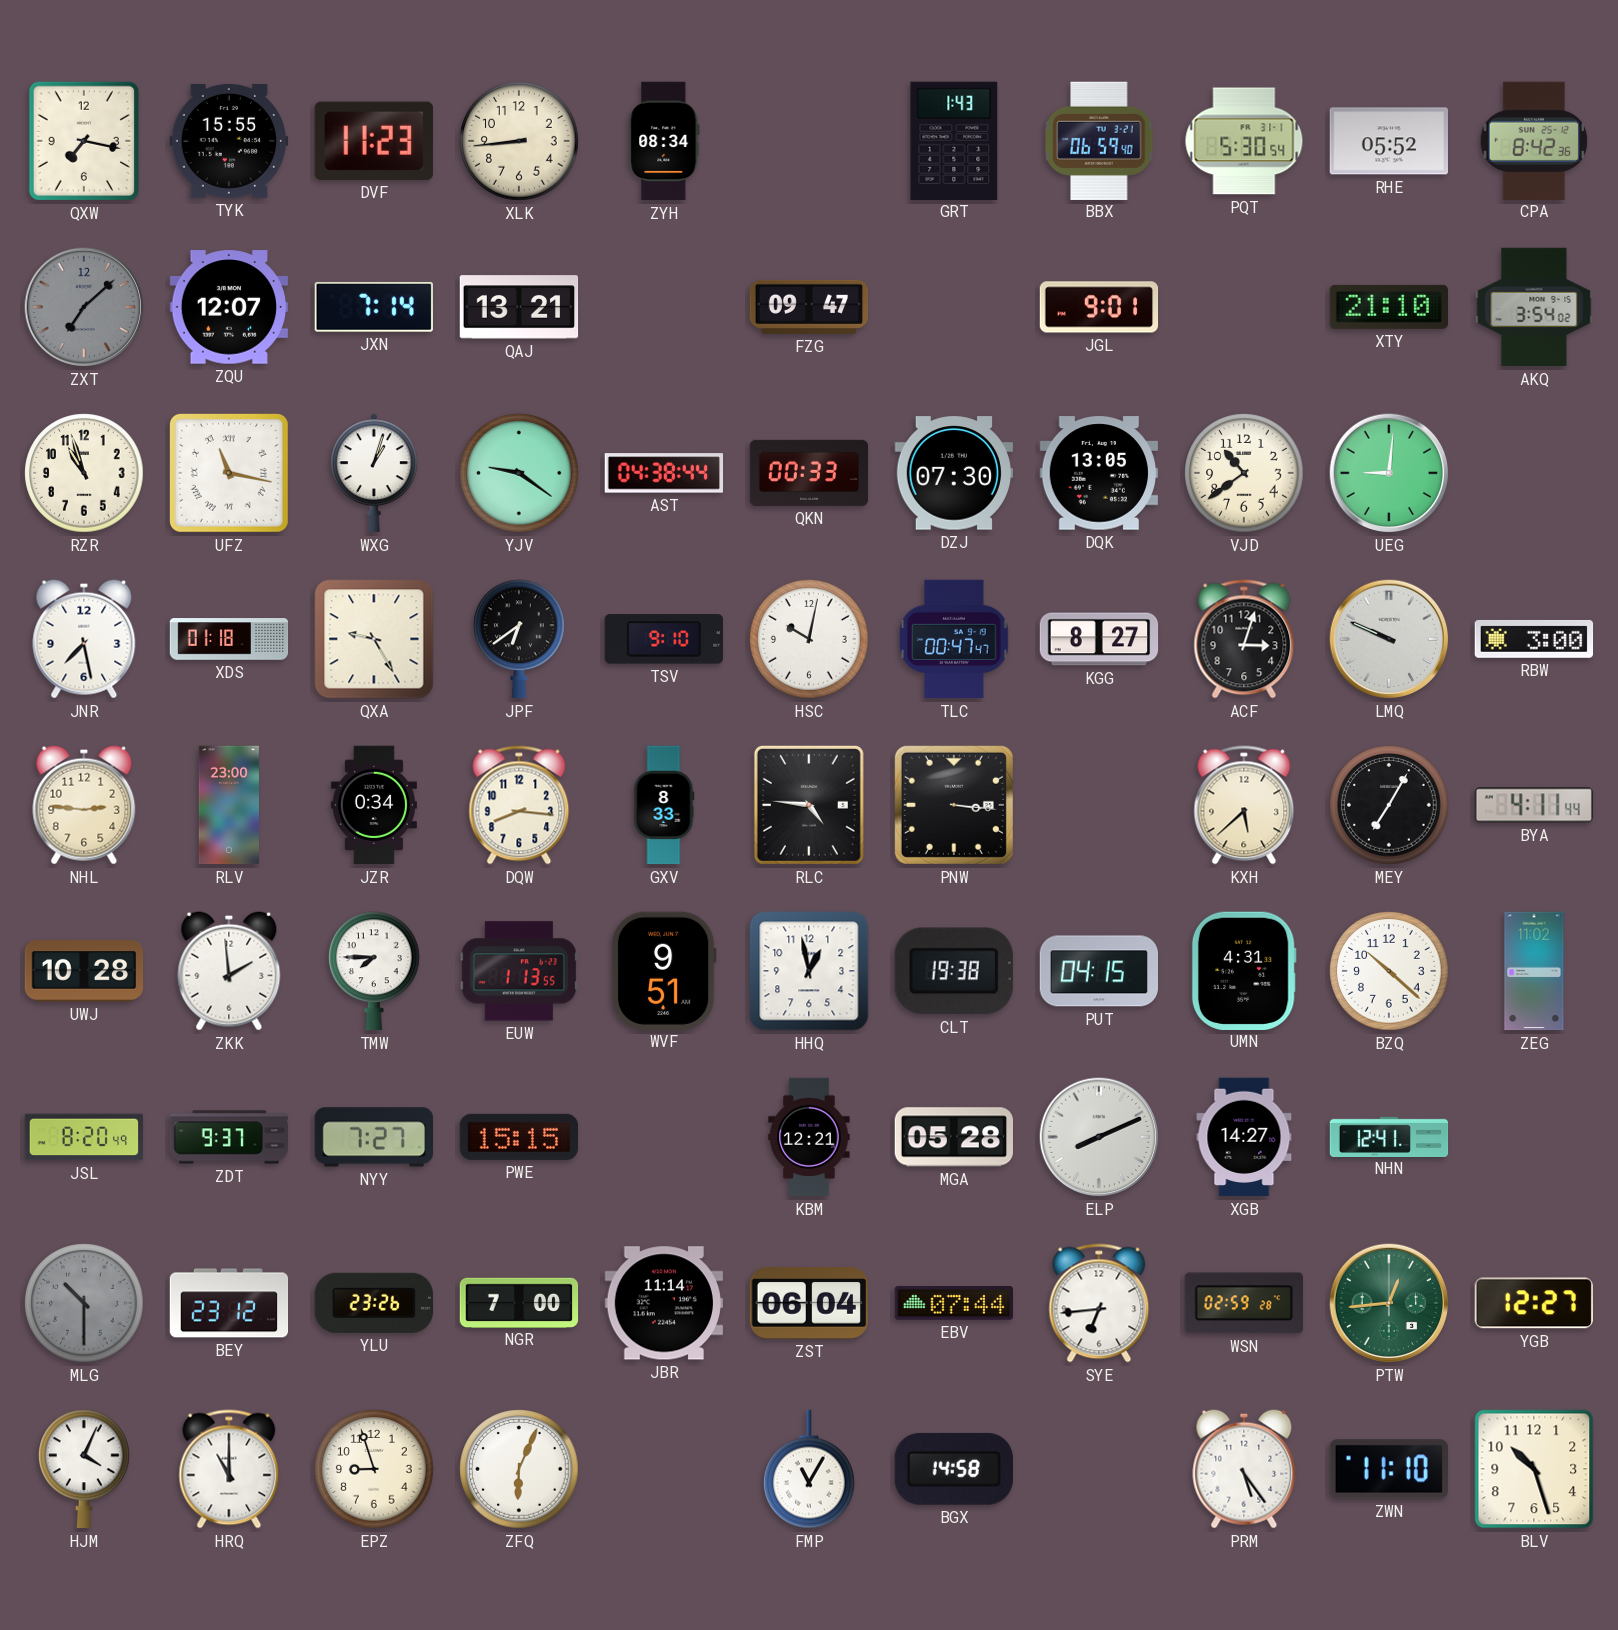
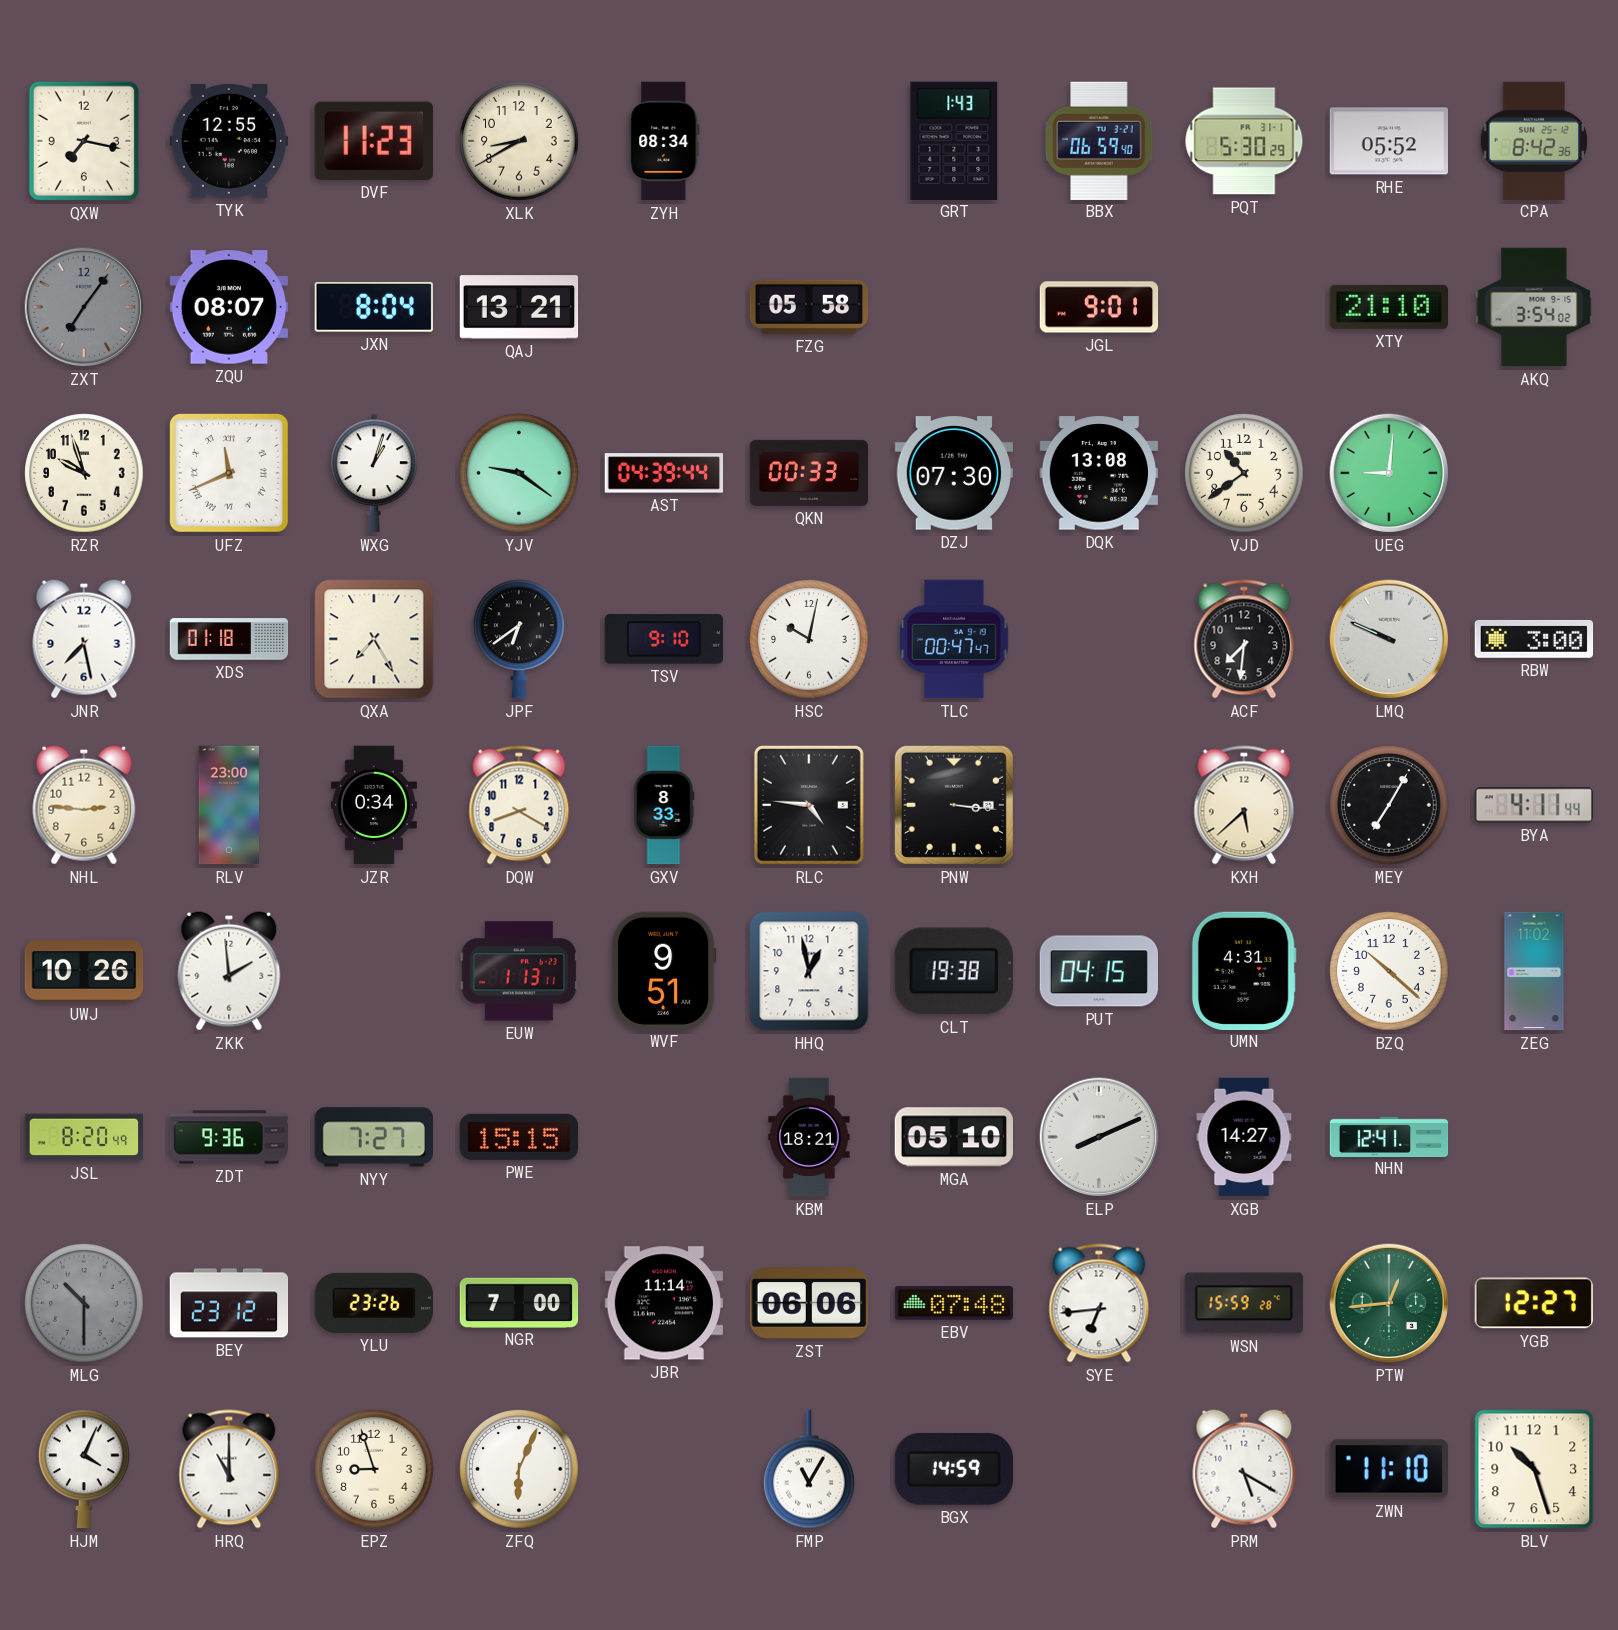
TYK: 15:55 -> 12:55
XLK: 8:44 -> 8:40
PQT: 5:30:54 -> 5:30:29
ZXT: 7:08 -> 7:06
ZQU: 12:07 -> 08:07
JXN: 7:14 -> 8:04
FZG: 09:47 -> 05:58
RZR: 10:57 -> 9:57
UFZ: 11:17 -> 11:41
AST: 04:38 -> 04:39
DQK: 13:05 -> 13:08
QXA: 9:25 -> 7:25
KGG: 8:27 -> none
ACF: 3:03 -> 7:31
DQW: 8:16 -> 8:20
UWJ: 10:28 -> 10:26
TMW: 7:45 -> none
EUW: 1:13:55 -> 1:13:11
ZDT: 9:37 -> 9:36
KBM: 12:21 -> 18:21
MGA: 05:28 -> 05:10
ZST: 06:04 -> 06:06
EBV: 07:44 -> 07:48
WSN: 02:59 -> 15:59
BGX: 14:58 -> 14:59
PRM: 5:24 -> 5:20
